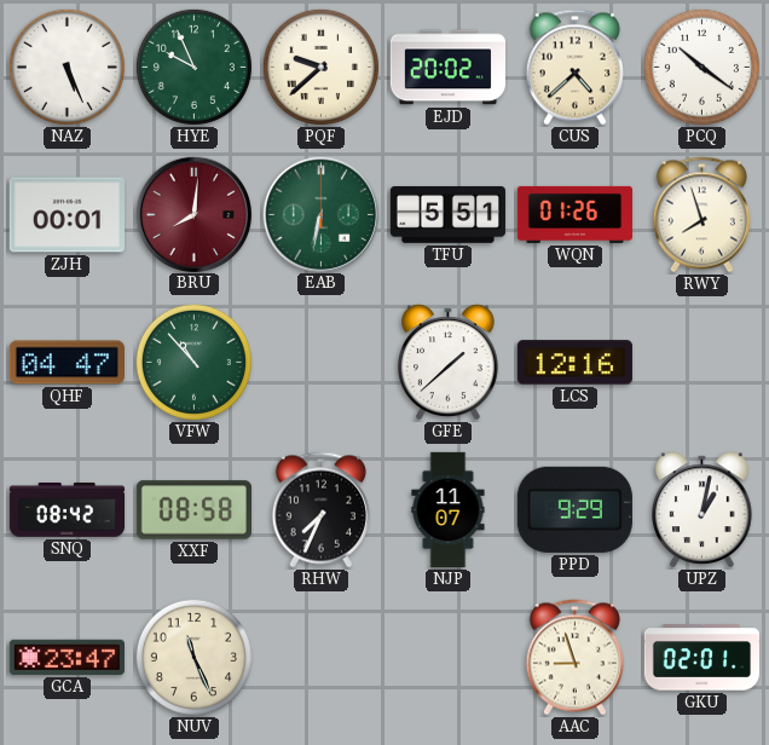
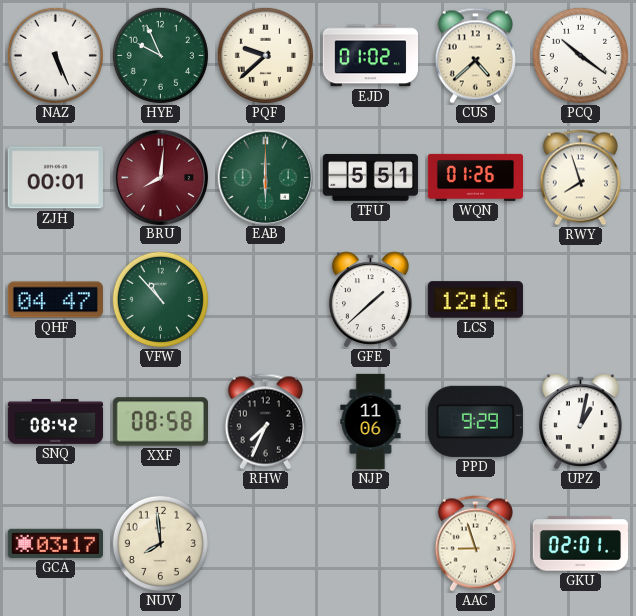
EJD: 20:02 -> 01:02
EAB: 6:32 -> 6:00
NJP: 11:07 -> 11:06
GCA: 23:47 -> 03:17
NUV: 11:26 -> 7:59
